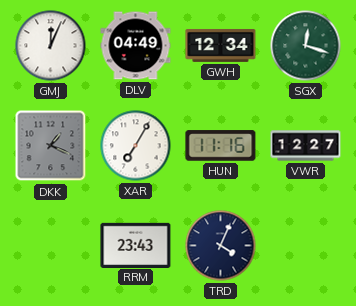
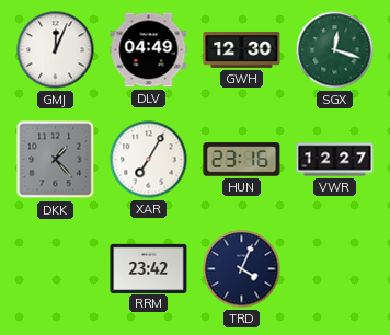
GWH: 12:34 -> 12:30
DKK: 1:19 -> 1:23
HUN: 11:16 -> 23:16
RRM: 23:43 -> 23:42
